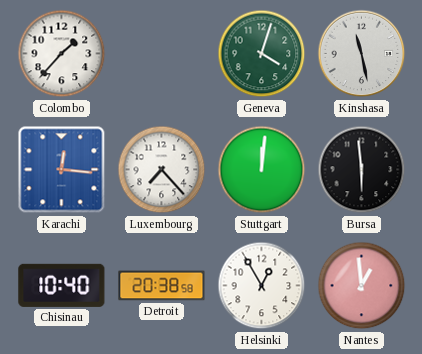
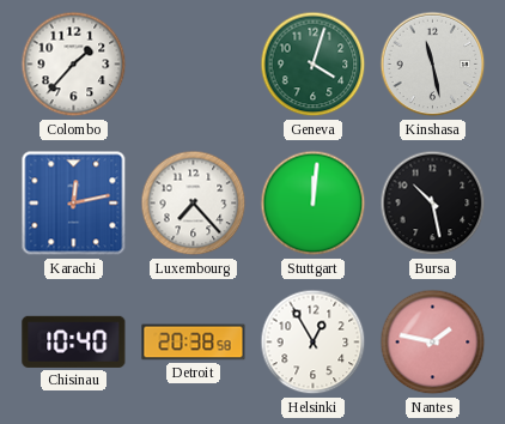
Karachi: 12:16 -> 12:13
Bursa: 5:59 -> 10:28
Nantes: 12:59 -> 1:47
